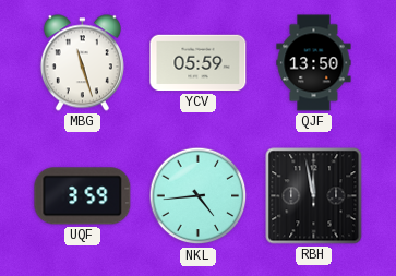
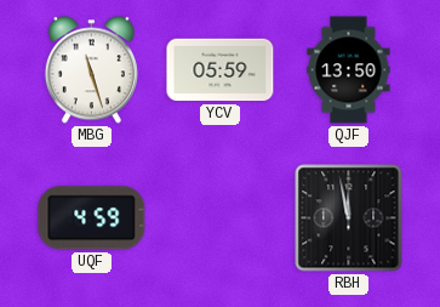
UQF: 3:59 -> 4:59
NKL: 4:44 -> none
